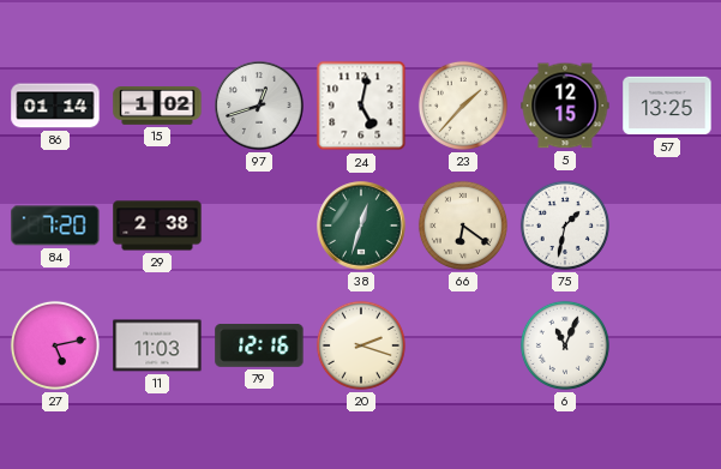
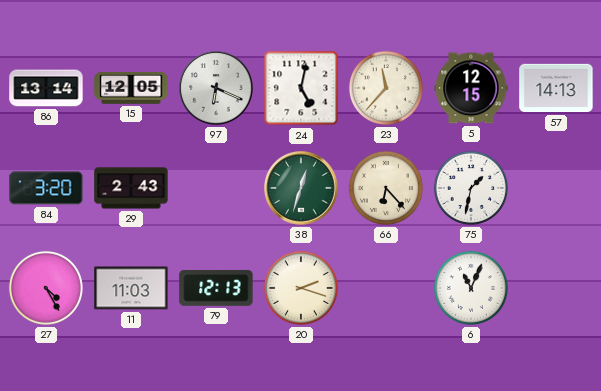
86: 01:14 -> 13:14
15: 1:02 -> 12:05
97: 12:42 -> 6:19
23: 1:37 -> 11:37
57: 13:25 -> 14:13
84: 7:20 -> 3:20
29: 2:38 -> 2:43
66: 6:21 -> 6:23
27: 5:13 -> 4:25
79: 12:16 -> 12:13
